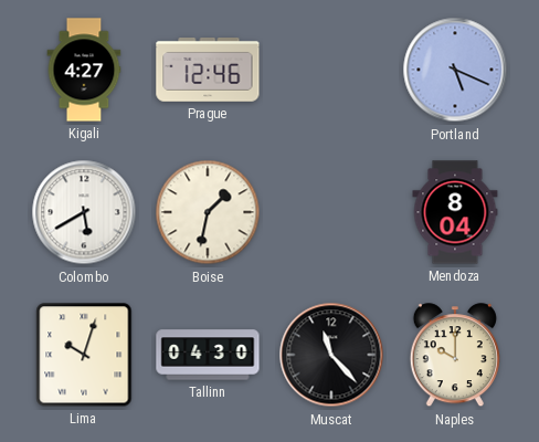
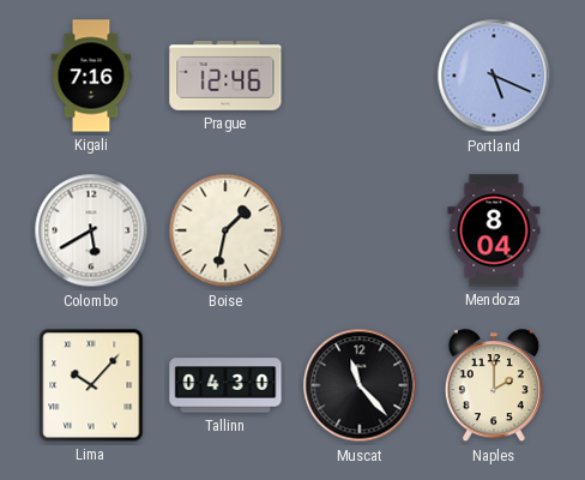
Kigali: 4:27 -> 7:16
Lima: 10:03 -> 10:07
Naples: 10:00 -> 2:00
